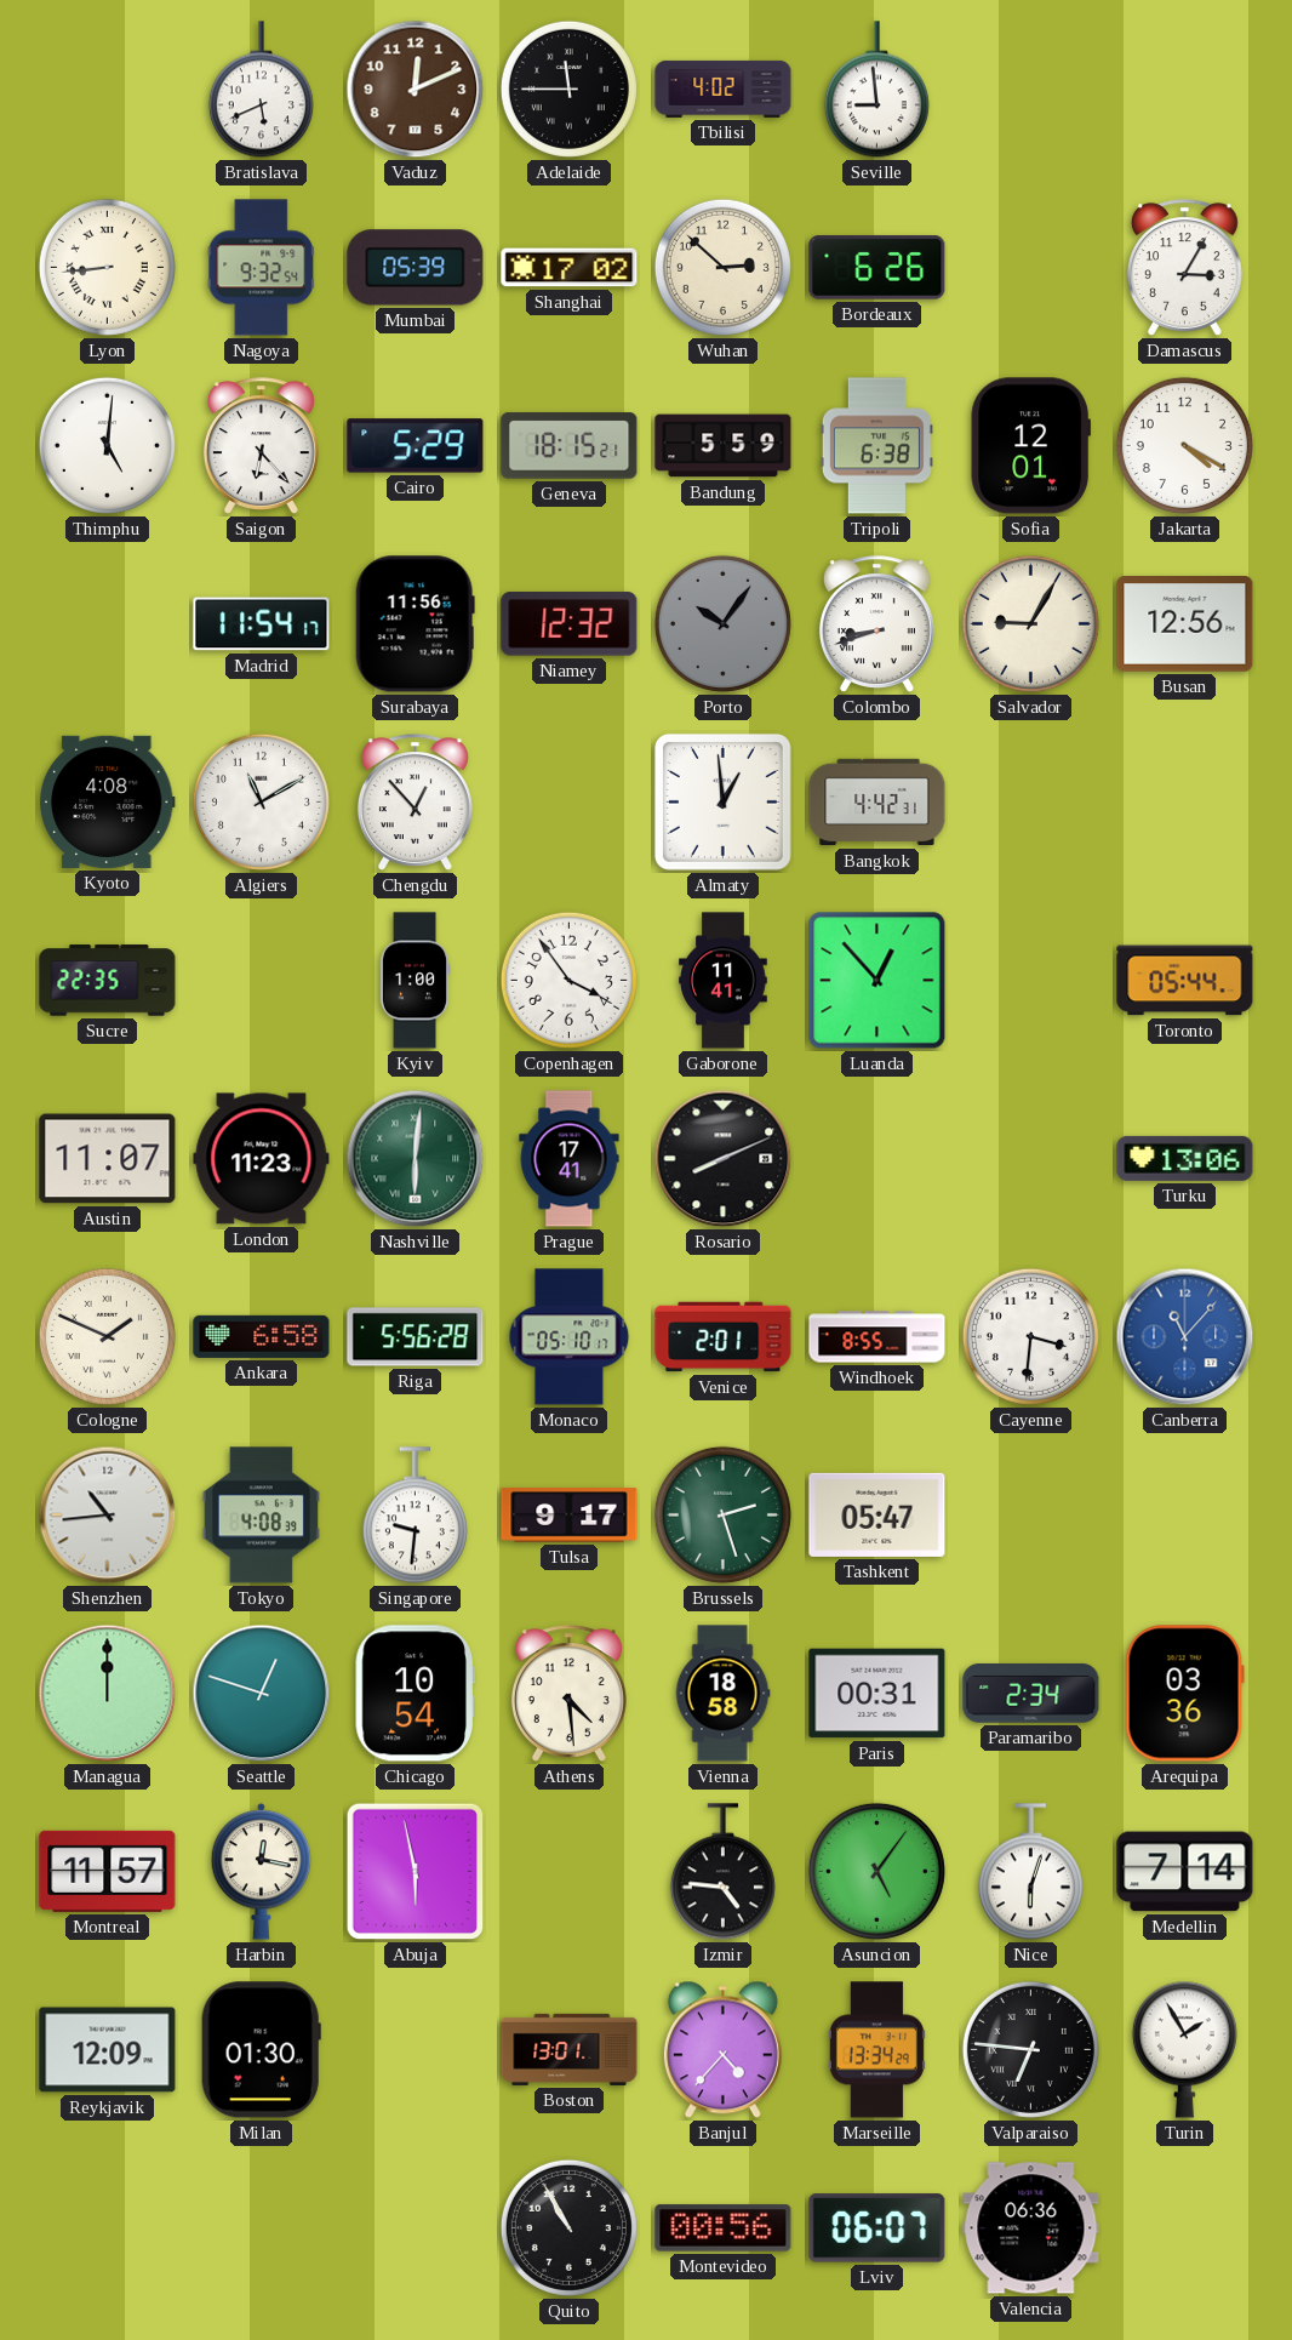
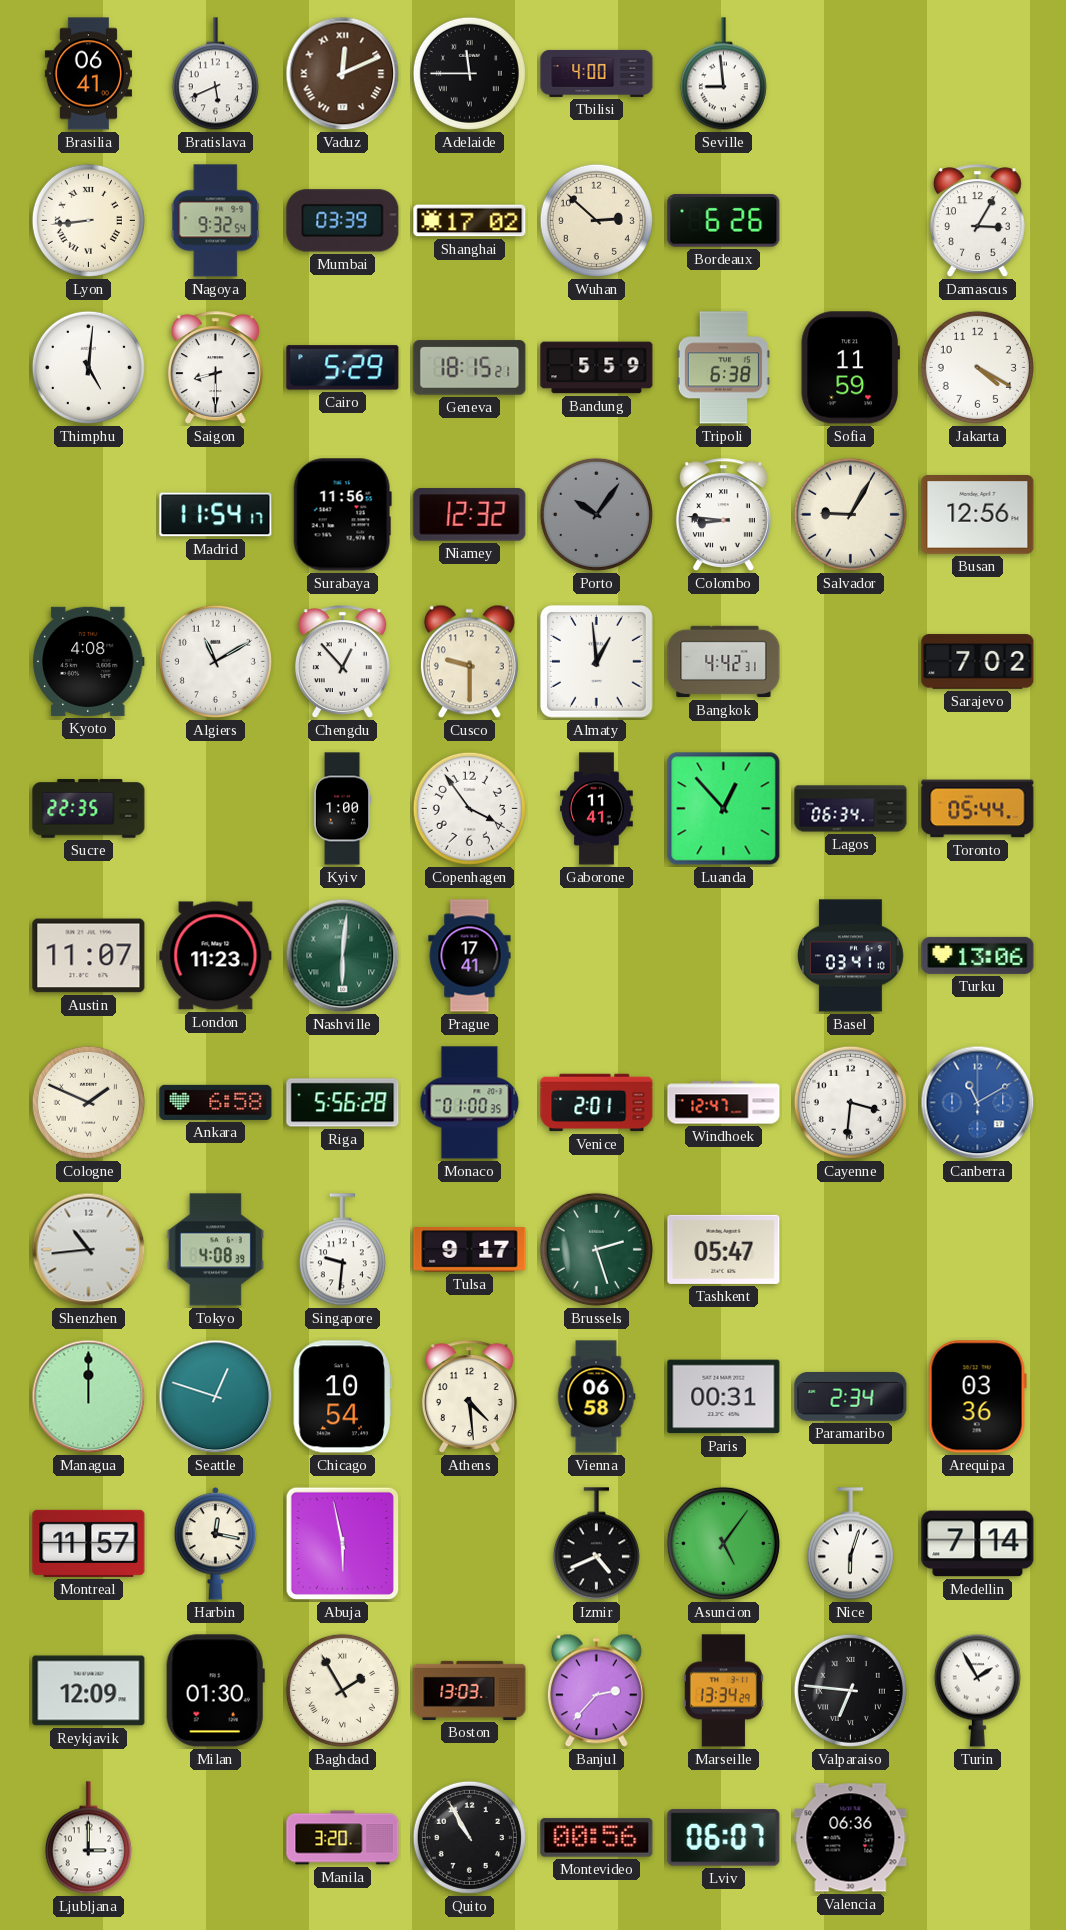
Brasilia: none -> 06:41
Vaduz numerals: Arabic -> Roman
Tbilisi: 4:02 -> 4:00
Mumbai: 05:39 -> 03:39
Saigon: 6:23 -> 8:30
Sofia: 12:01 -> 11:59
Colombo: 8:42 -> 8:46
Cusco: none -> 9:30
Sarajevo: none -> 7:02
Lagos: none -> 06:34
Rosario: 8:11 -> none
Basel: none -> 03:41
Monaco: 05:10 -> 01:00
Windhoek: 8:55 -> 12:47
Canberra: 11:07 -> 11:10
Vienna: 18:58 -> 06:58
Izmir: 4:46 -> 4:41
Baghdad: none -> 1:55
Boston: 13:01 -> 13:03
Banjul: 4:37 -> 2:37
Ljubljana: none -> 3:00
Manila: none -> 3:20
